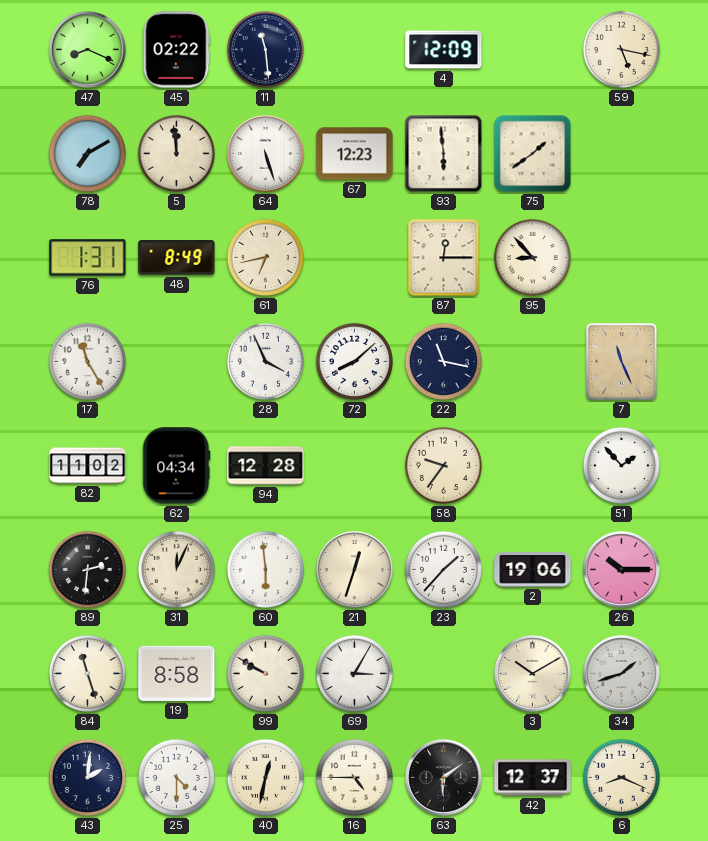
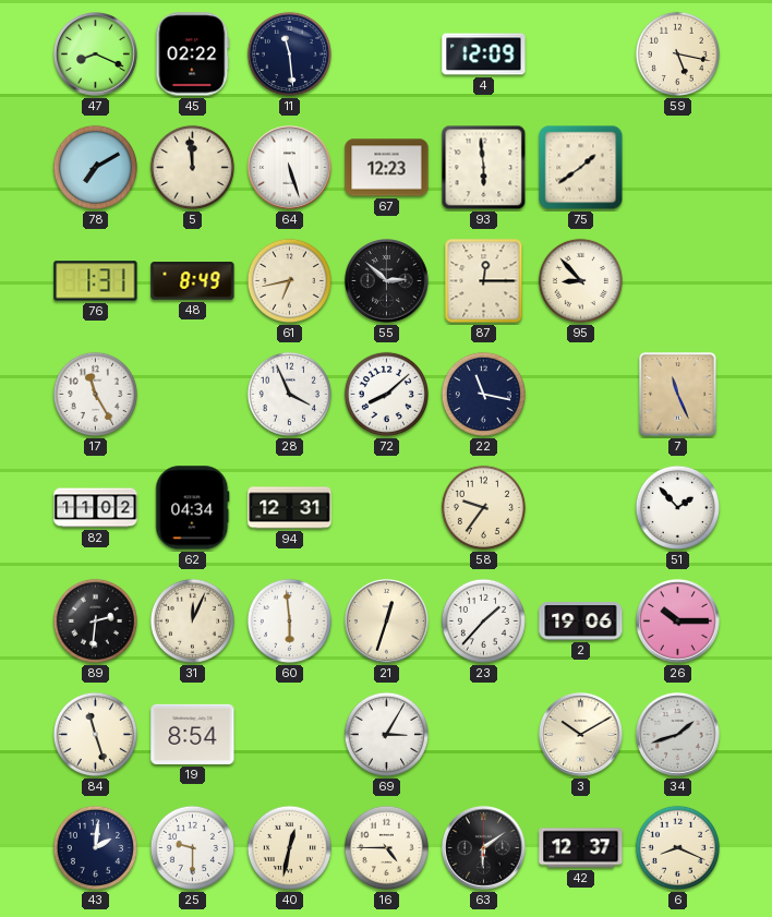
55: none -> 2:52
94: 12:28 -> 12:31
19: 8:58 -> 8:54
99: 9:50 -> none
25: 4:30 -> 9:30
